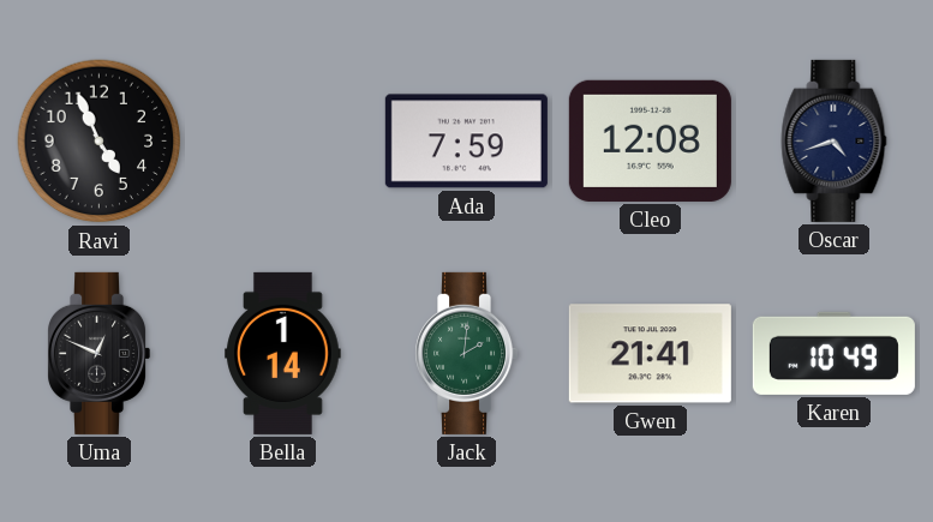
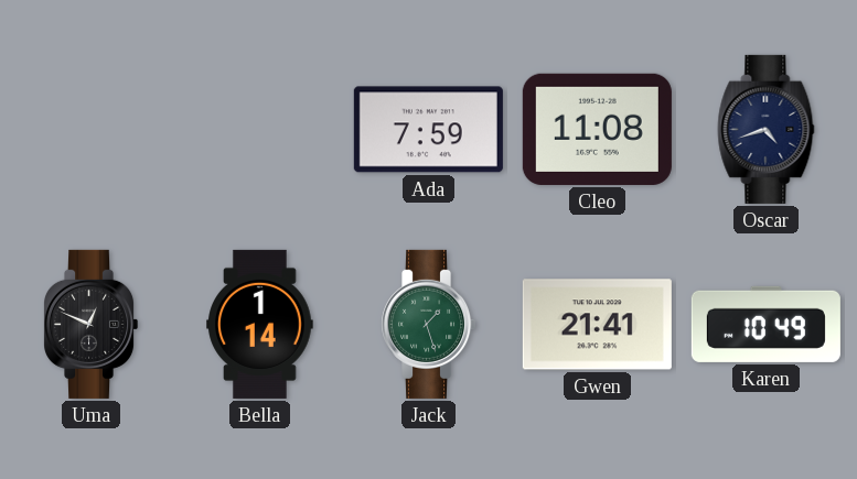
Ravi: 4:56 -> none
Cleo: 12:08 -> 11:08
Jack: 2:01 -> 1:27
